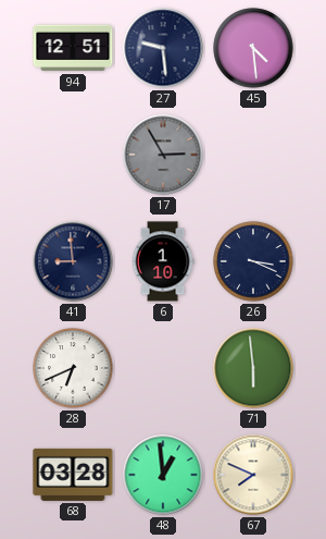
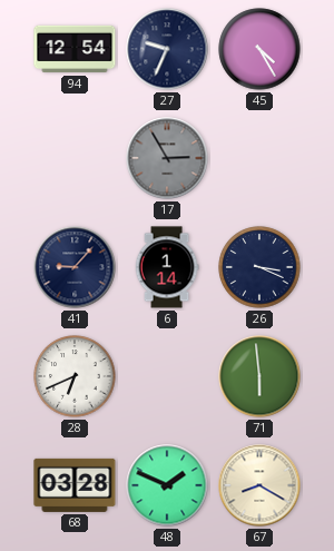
94: 12:51 -> 12:54
27: 9:29 -> 9:34
45: 4:29 -> 4:25
41: 8:59 -> 9:07
6: 1:10 -> 1:14
48: 12:59 -> 1:49
67: 7:49 -> 8:20
